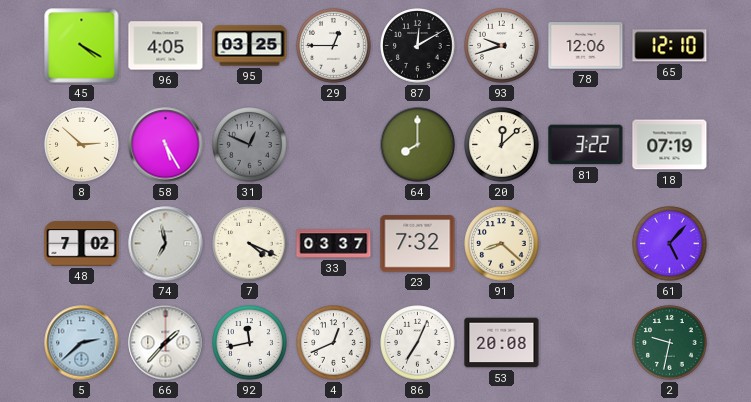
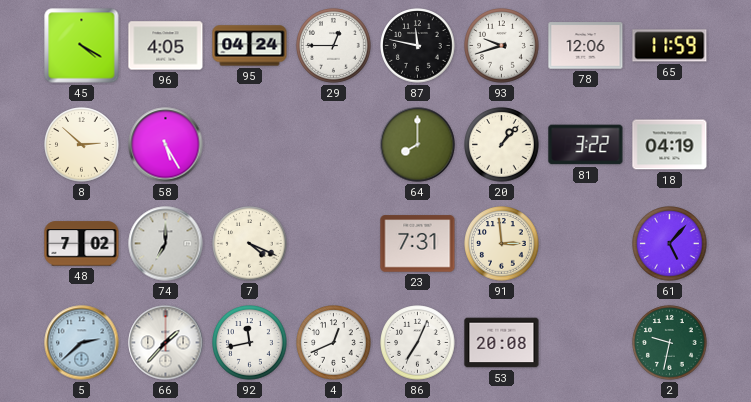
95: 03:25 -> 04:24
87: 12:10 -> 11:47
65: 12:10 -> 11:59
31: 12:49 -> none
20: 12:08 -> 1:07
18: 07:19 -> 04:19
74: 6:58 -> 7:00
33: 03:37 -> none
23: 7:32 -> 7:31
91: 8:22 -> 2:59
